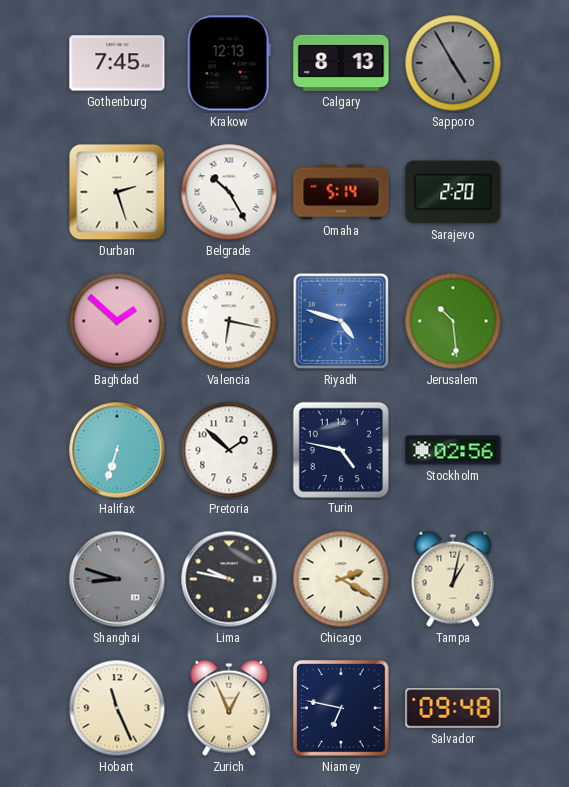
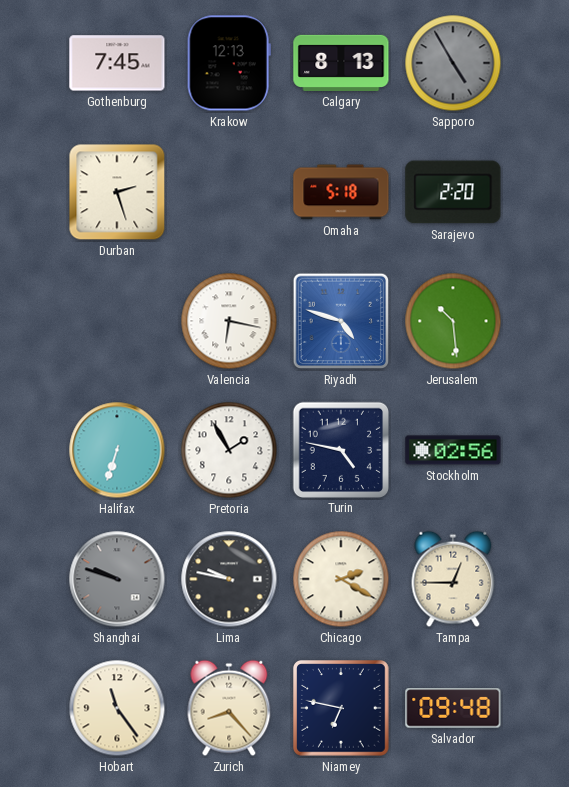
Belgrade: 10:25 -> none
Omaha: 5:14 -> 5:18
Baghdad: 1:52 -> none
Pretoria: 1:52 -> 1:55
Shanghai: 8:48 -> 9:48
Tampa: 1:02 -> 12:45
Hobart: 11:26 -> 11:24
Zurich: 12:56 -> 8:23
